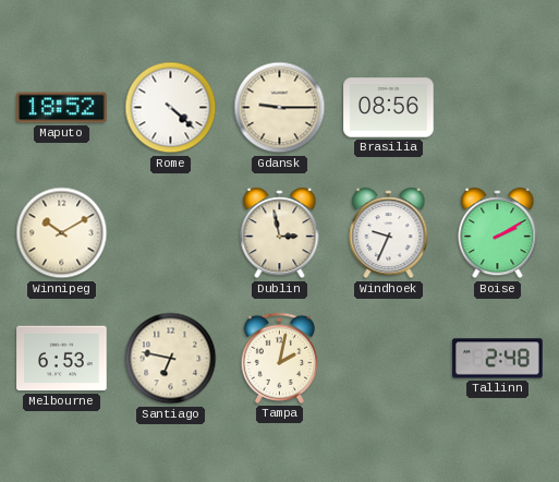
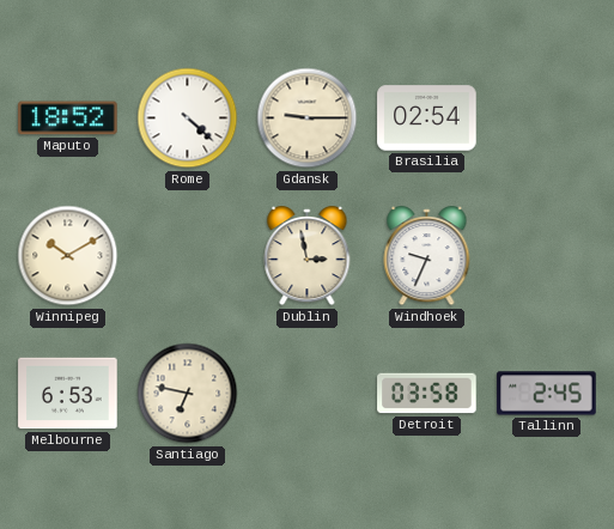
Brasilia: 08:56 -> 02:54
Boise: 2:10 -> none
Tampa: 2:02 -> none
Detroit: none -> 03:58
Tallinn: 2:48 -> 2:45
